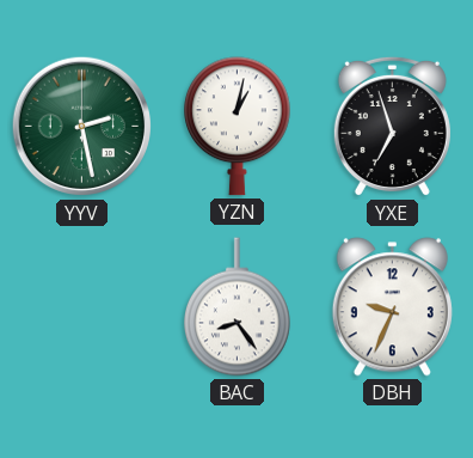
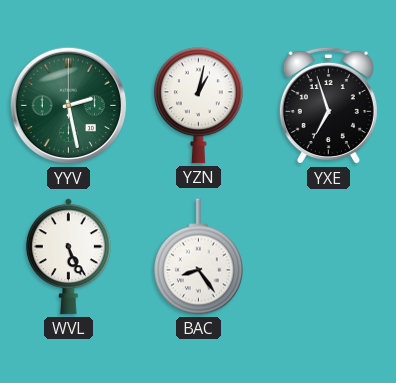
WVL: none -> 5:26
DBH: 9:34 -> none
